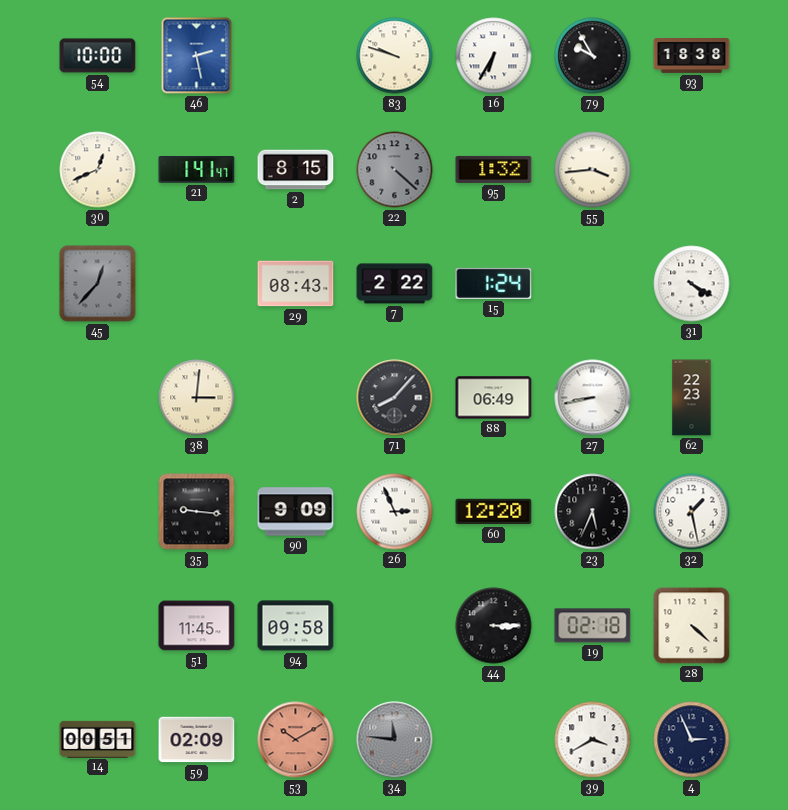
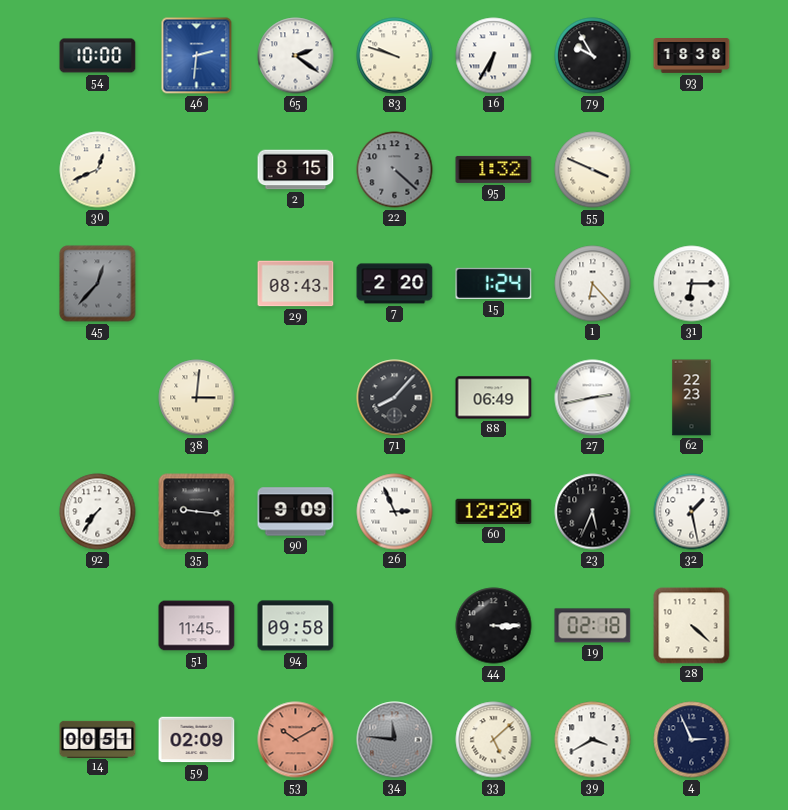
46: 2:28 -> 2:31
65: none -> 2:21
21: 1:41 -> none
55: 3:44 -> 3:49
7: 2:22 -> 2:20
1: none -> 6:23
31: 4:20 -> 6:15
27: 8:43 -> 2:43
92: none -> 7:36
33: none -> 5:08
